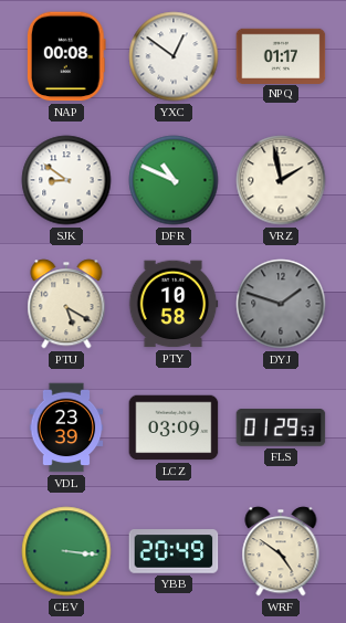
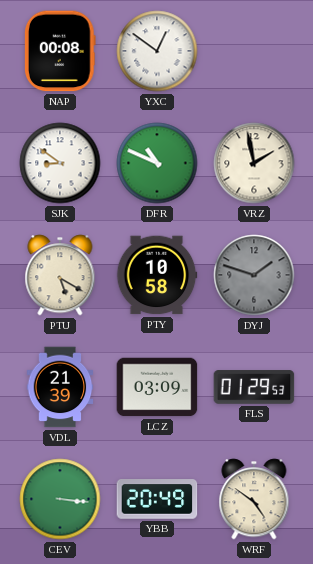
NPQ: 01:17 -> none
VDL: 23:39 -> 21:39
